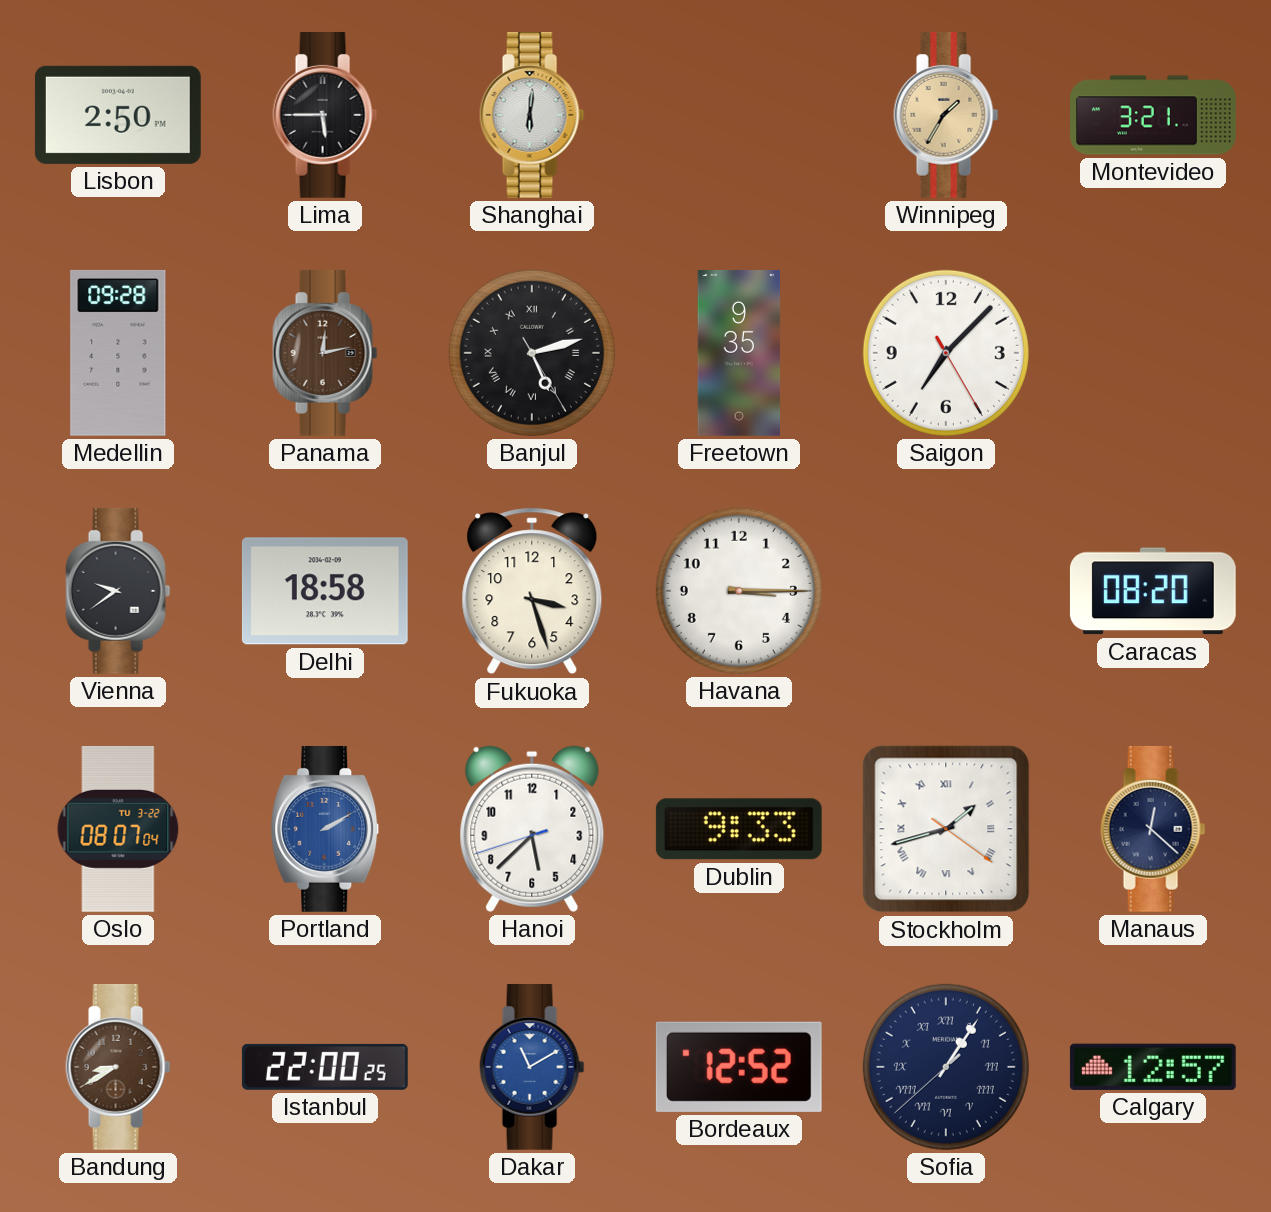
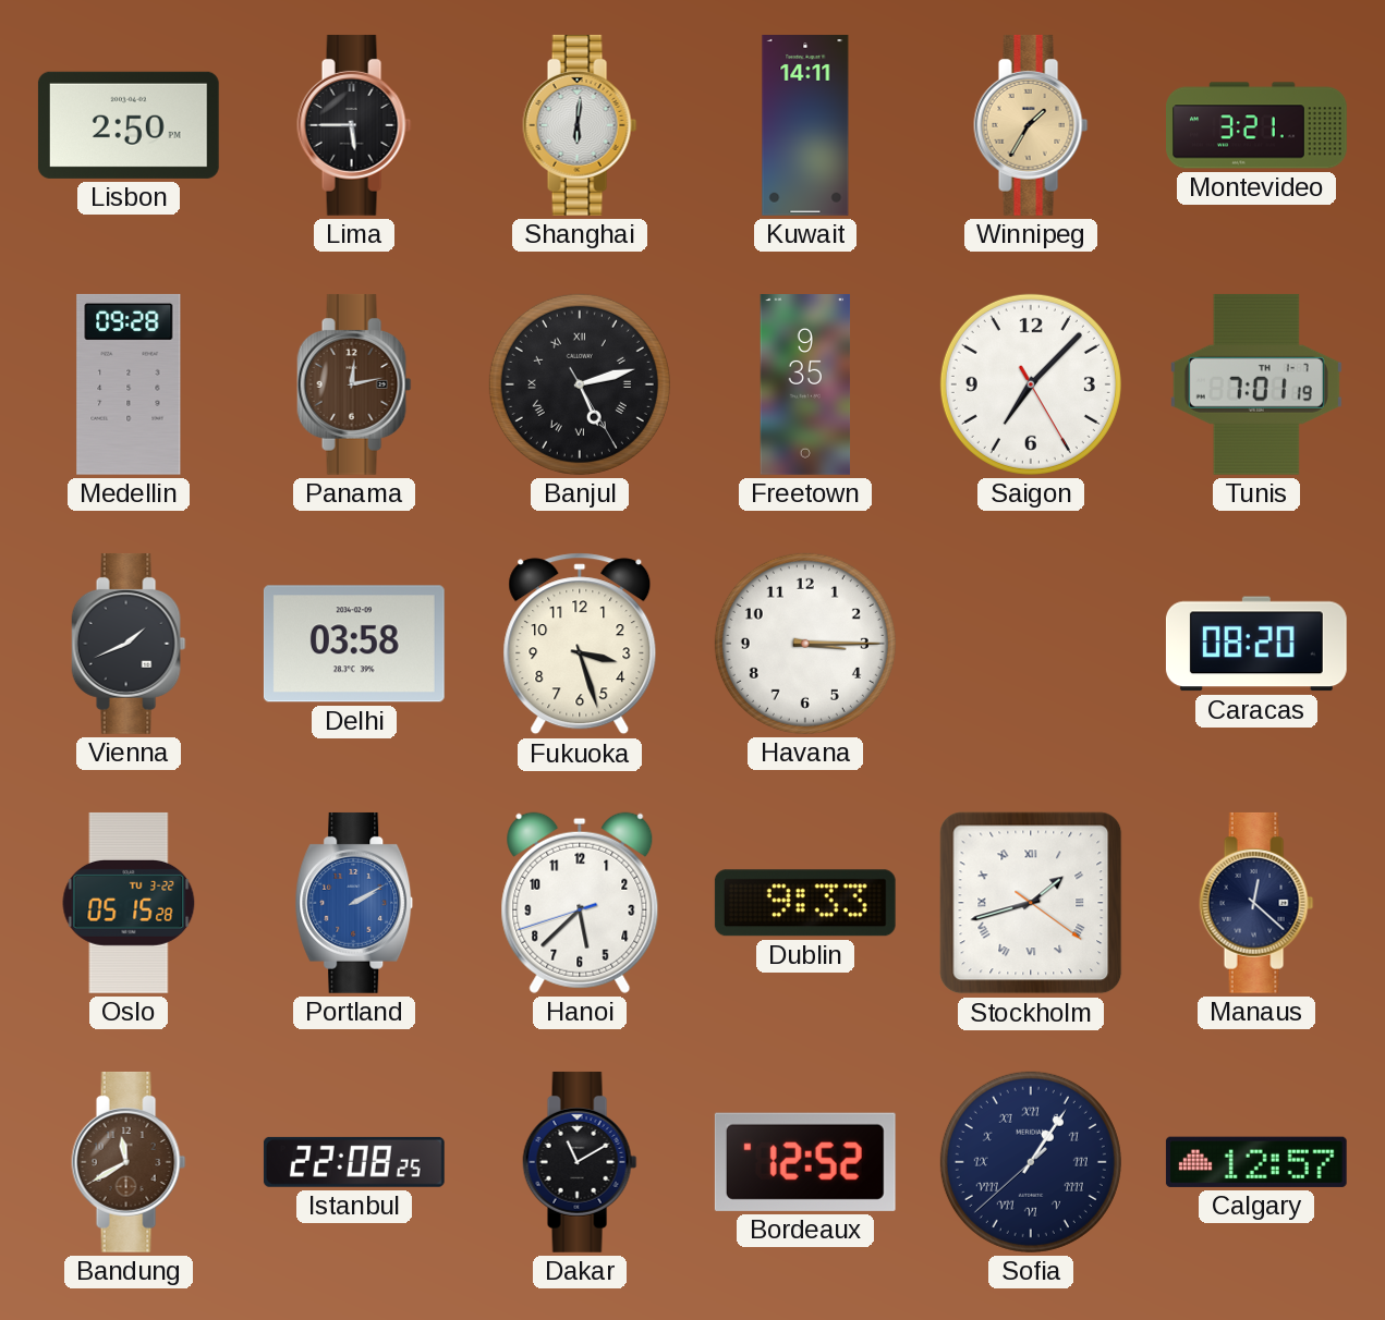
Kuwait: none -> 14:11
Tunis: none -> 7:01
Vienna: 9:39 -> 1:41
Delhi: 18:58 -> 03:58
Oslo: 08:07 -> 05:15
Bandung: 8:40 -> 11:40
Istanbul: 22:00 -> 22:08
Dakar dial: blue -> black
